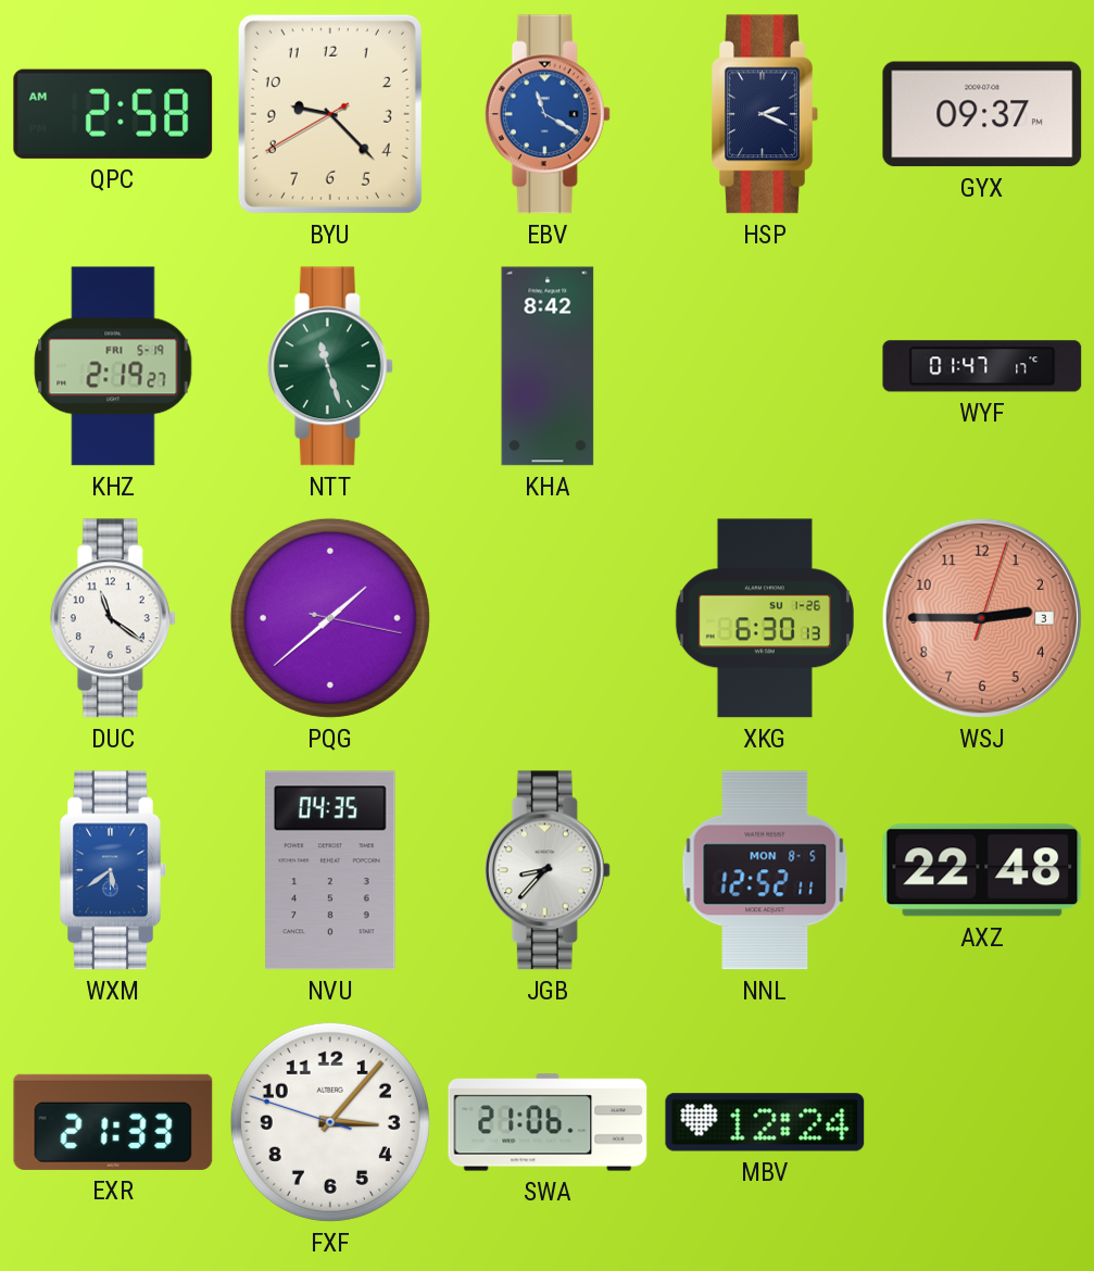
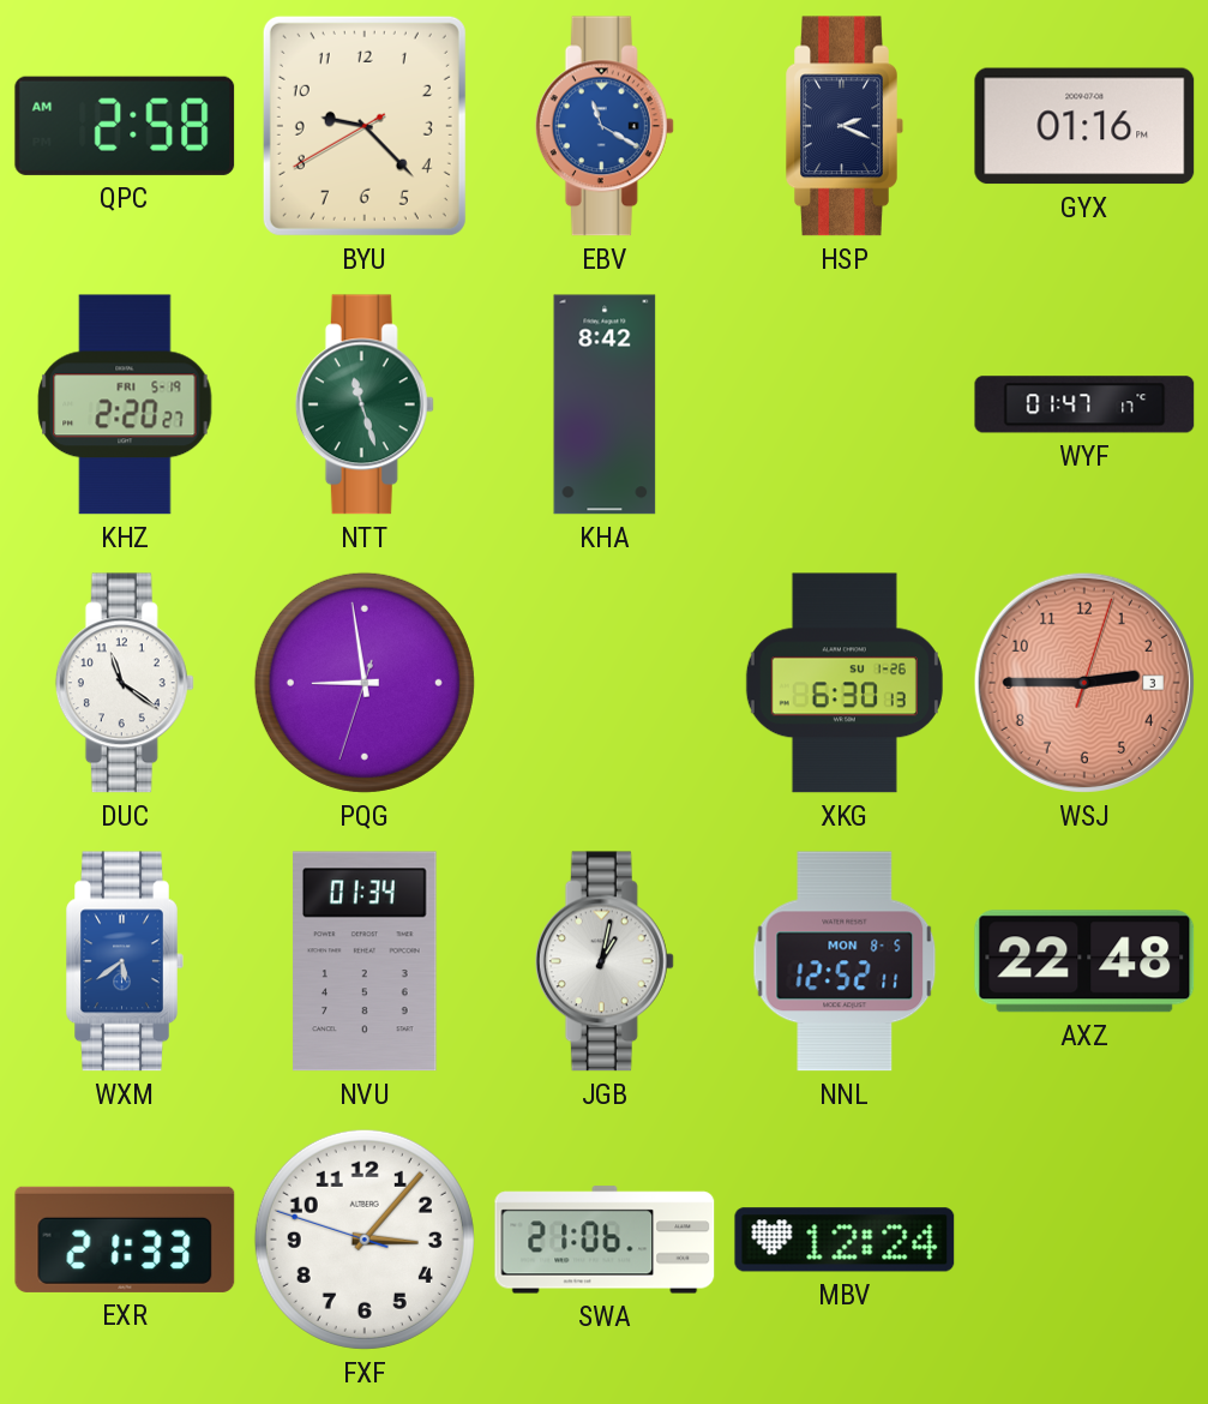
GYX: 09:37 -> 01:16
KHZ: 2:19 -> 2:20
PQG: 1:38 -> 8:58
NVU: 04:35 -> 01:34
JGB: 8:37 -> 1:02
